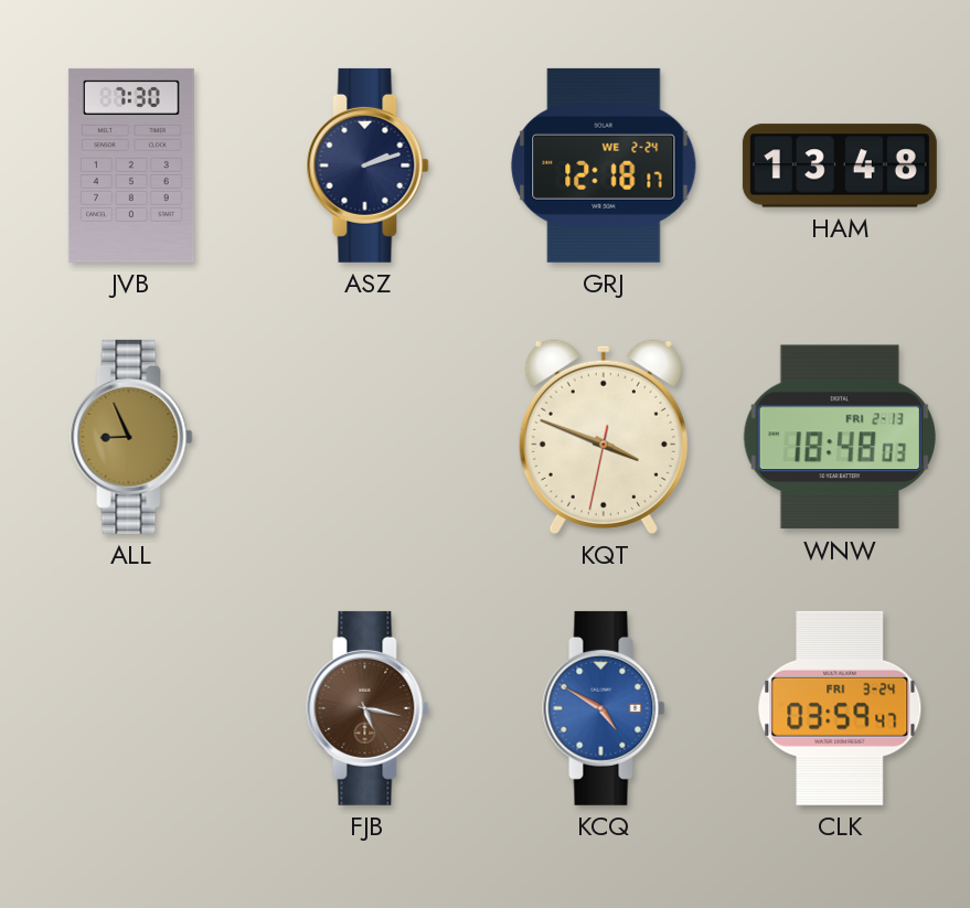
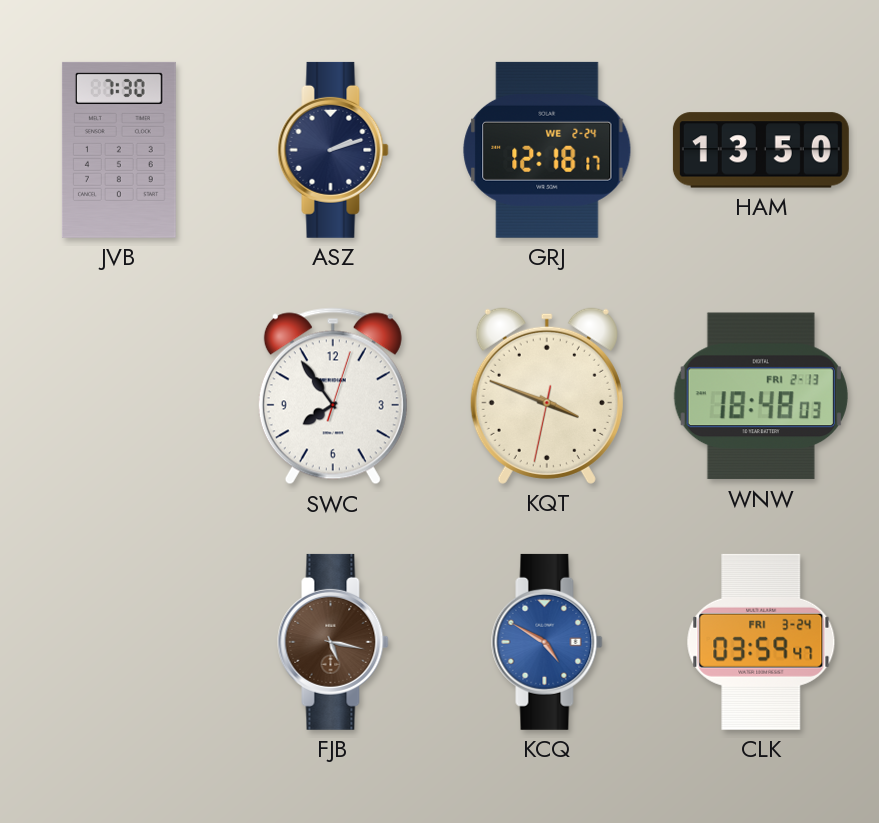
HAM: 13:48 -> 13:50
ALL: 8:56 -> none
SWC: none -> 7:54
